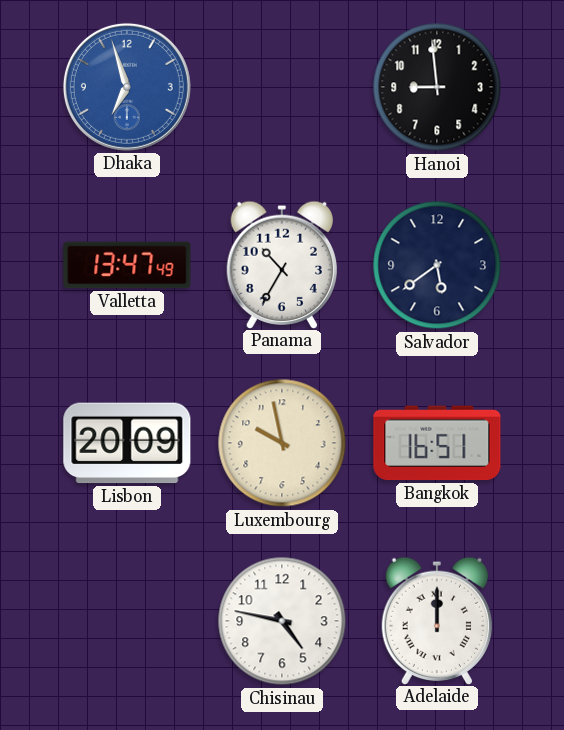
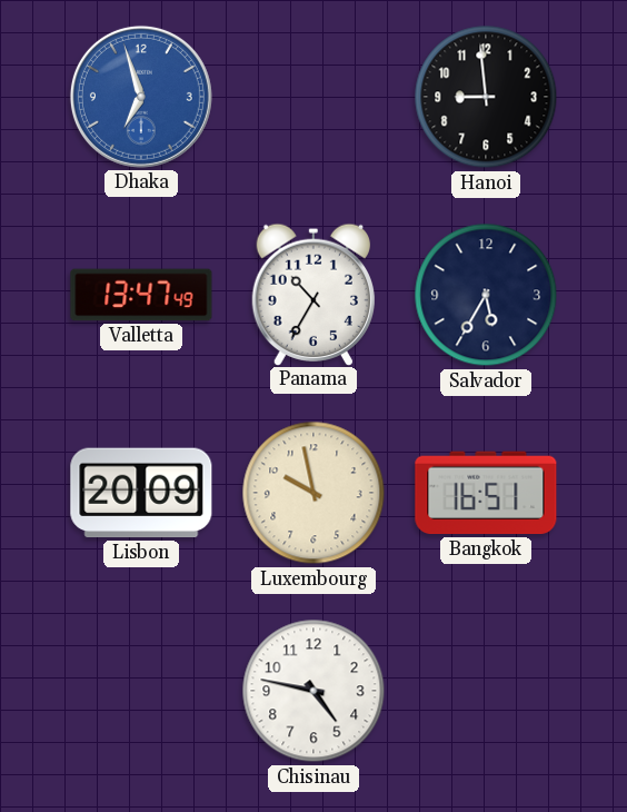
Salvador: 5:39 -> 5:35
Adelaide: 12:00 -> none
